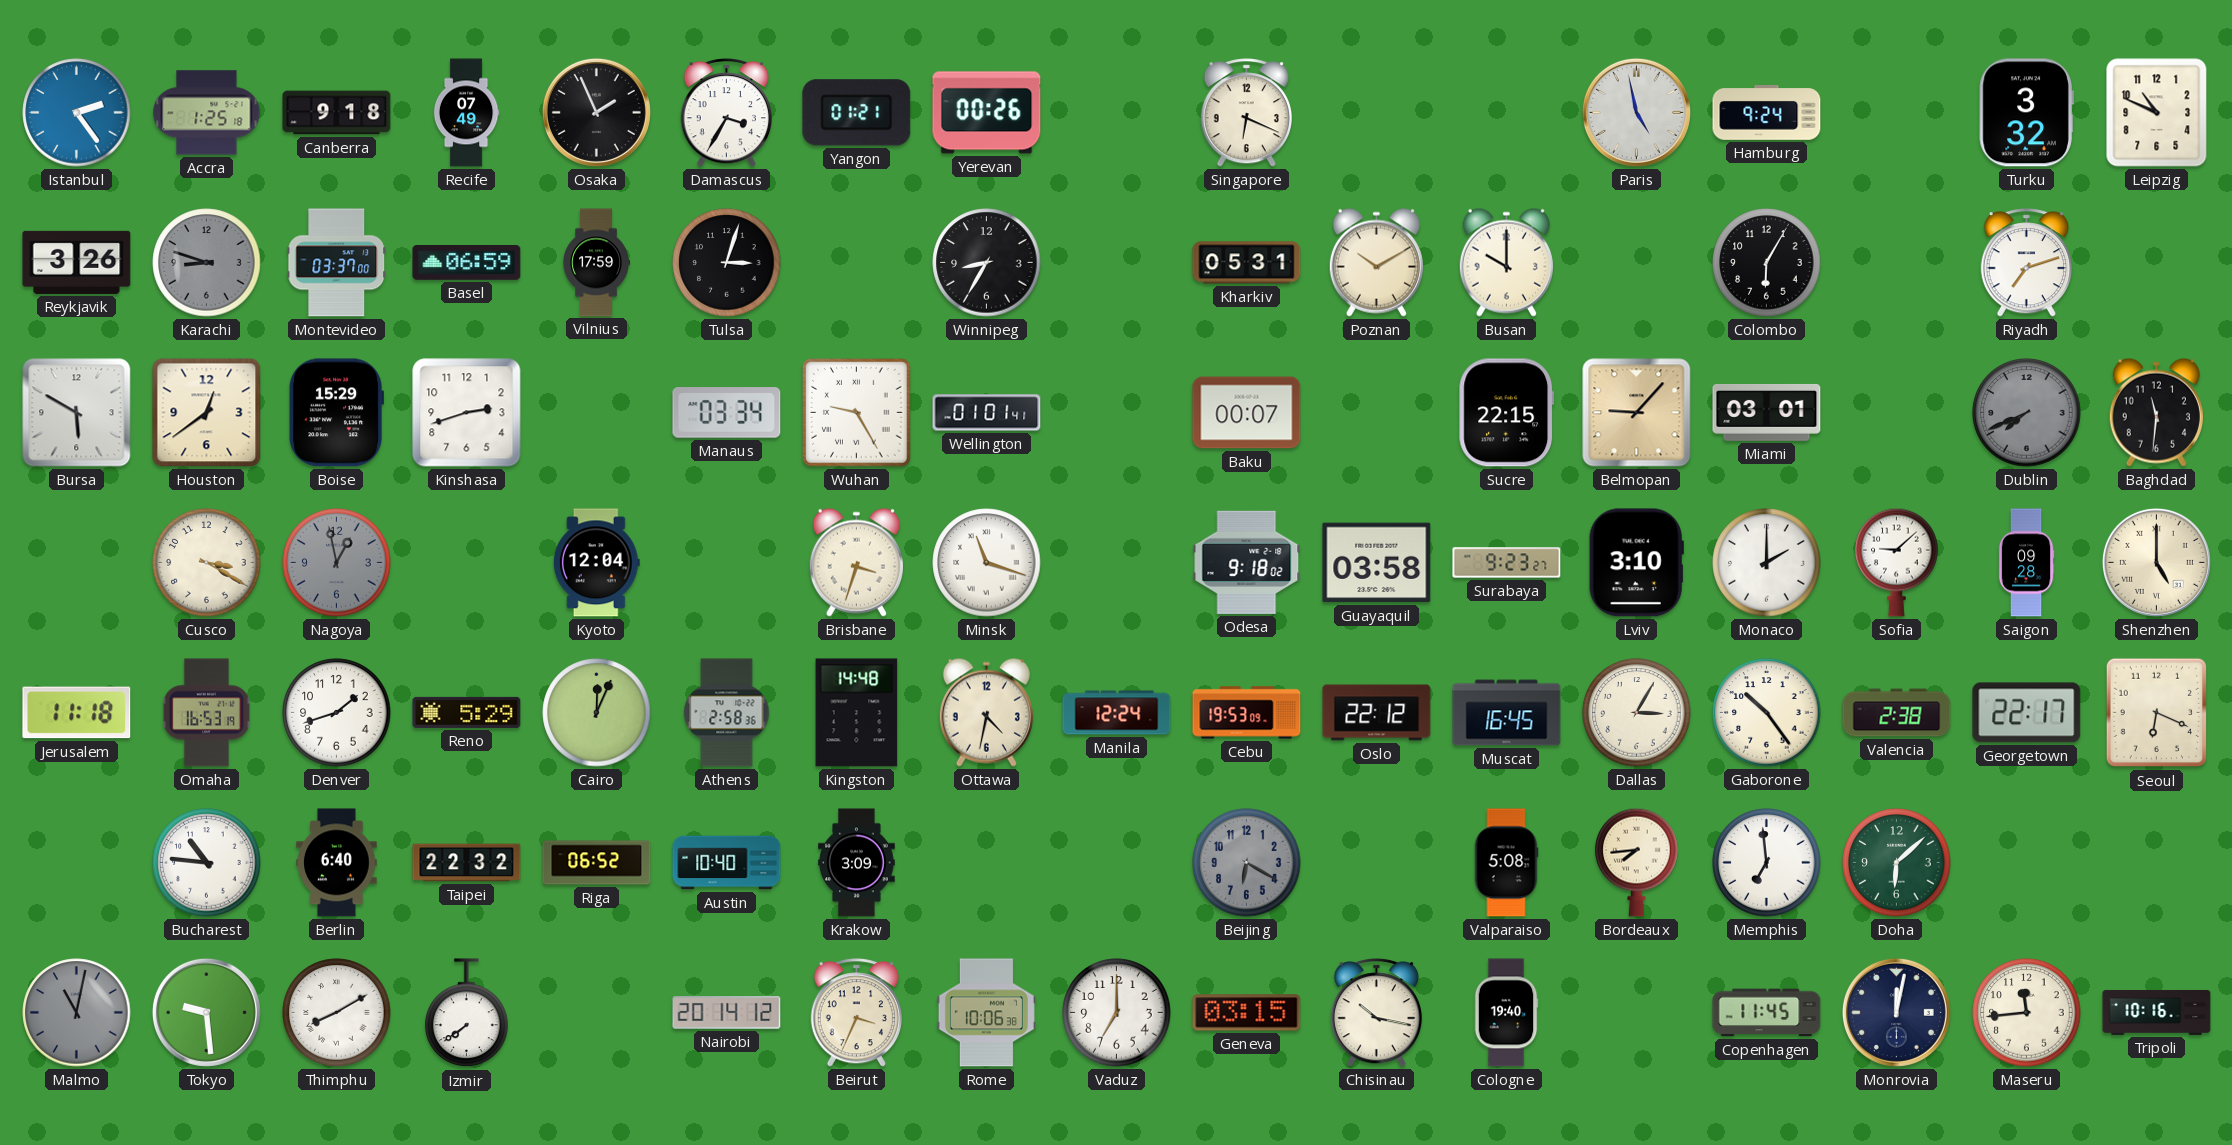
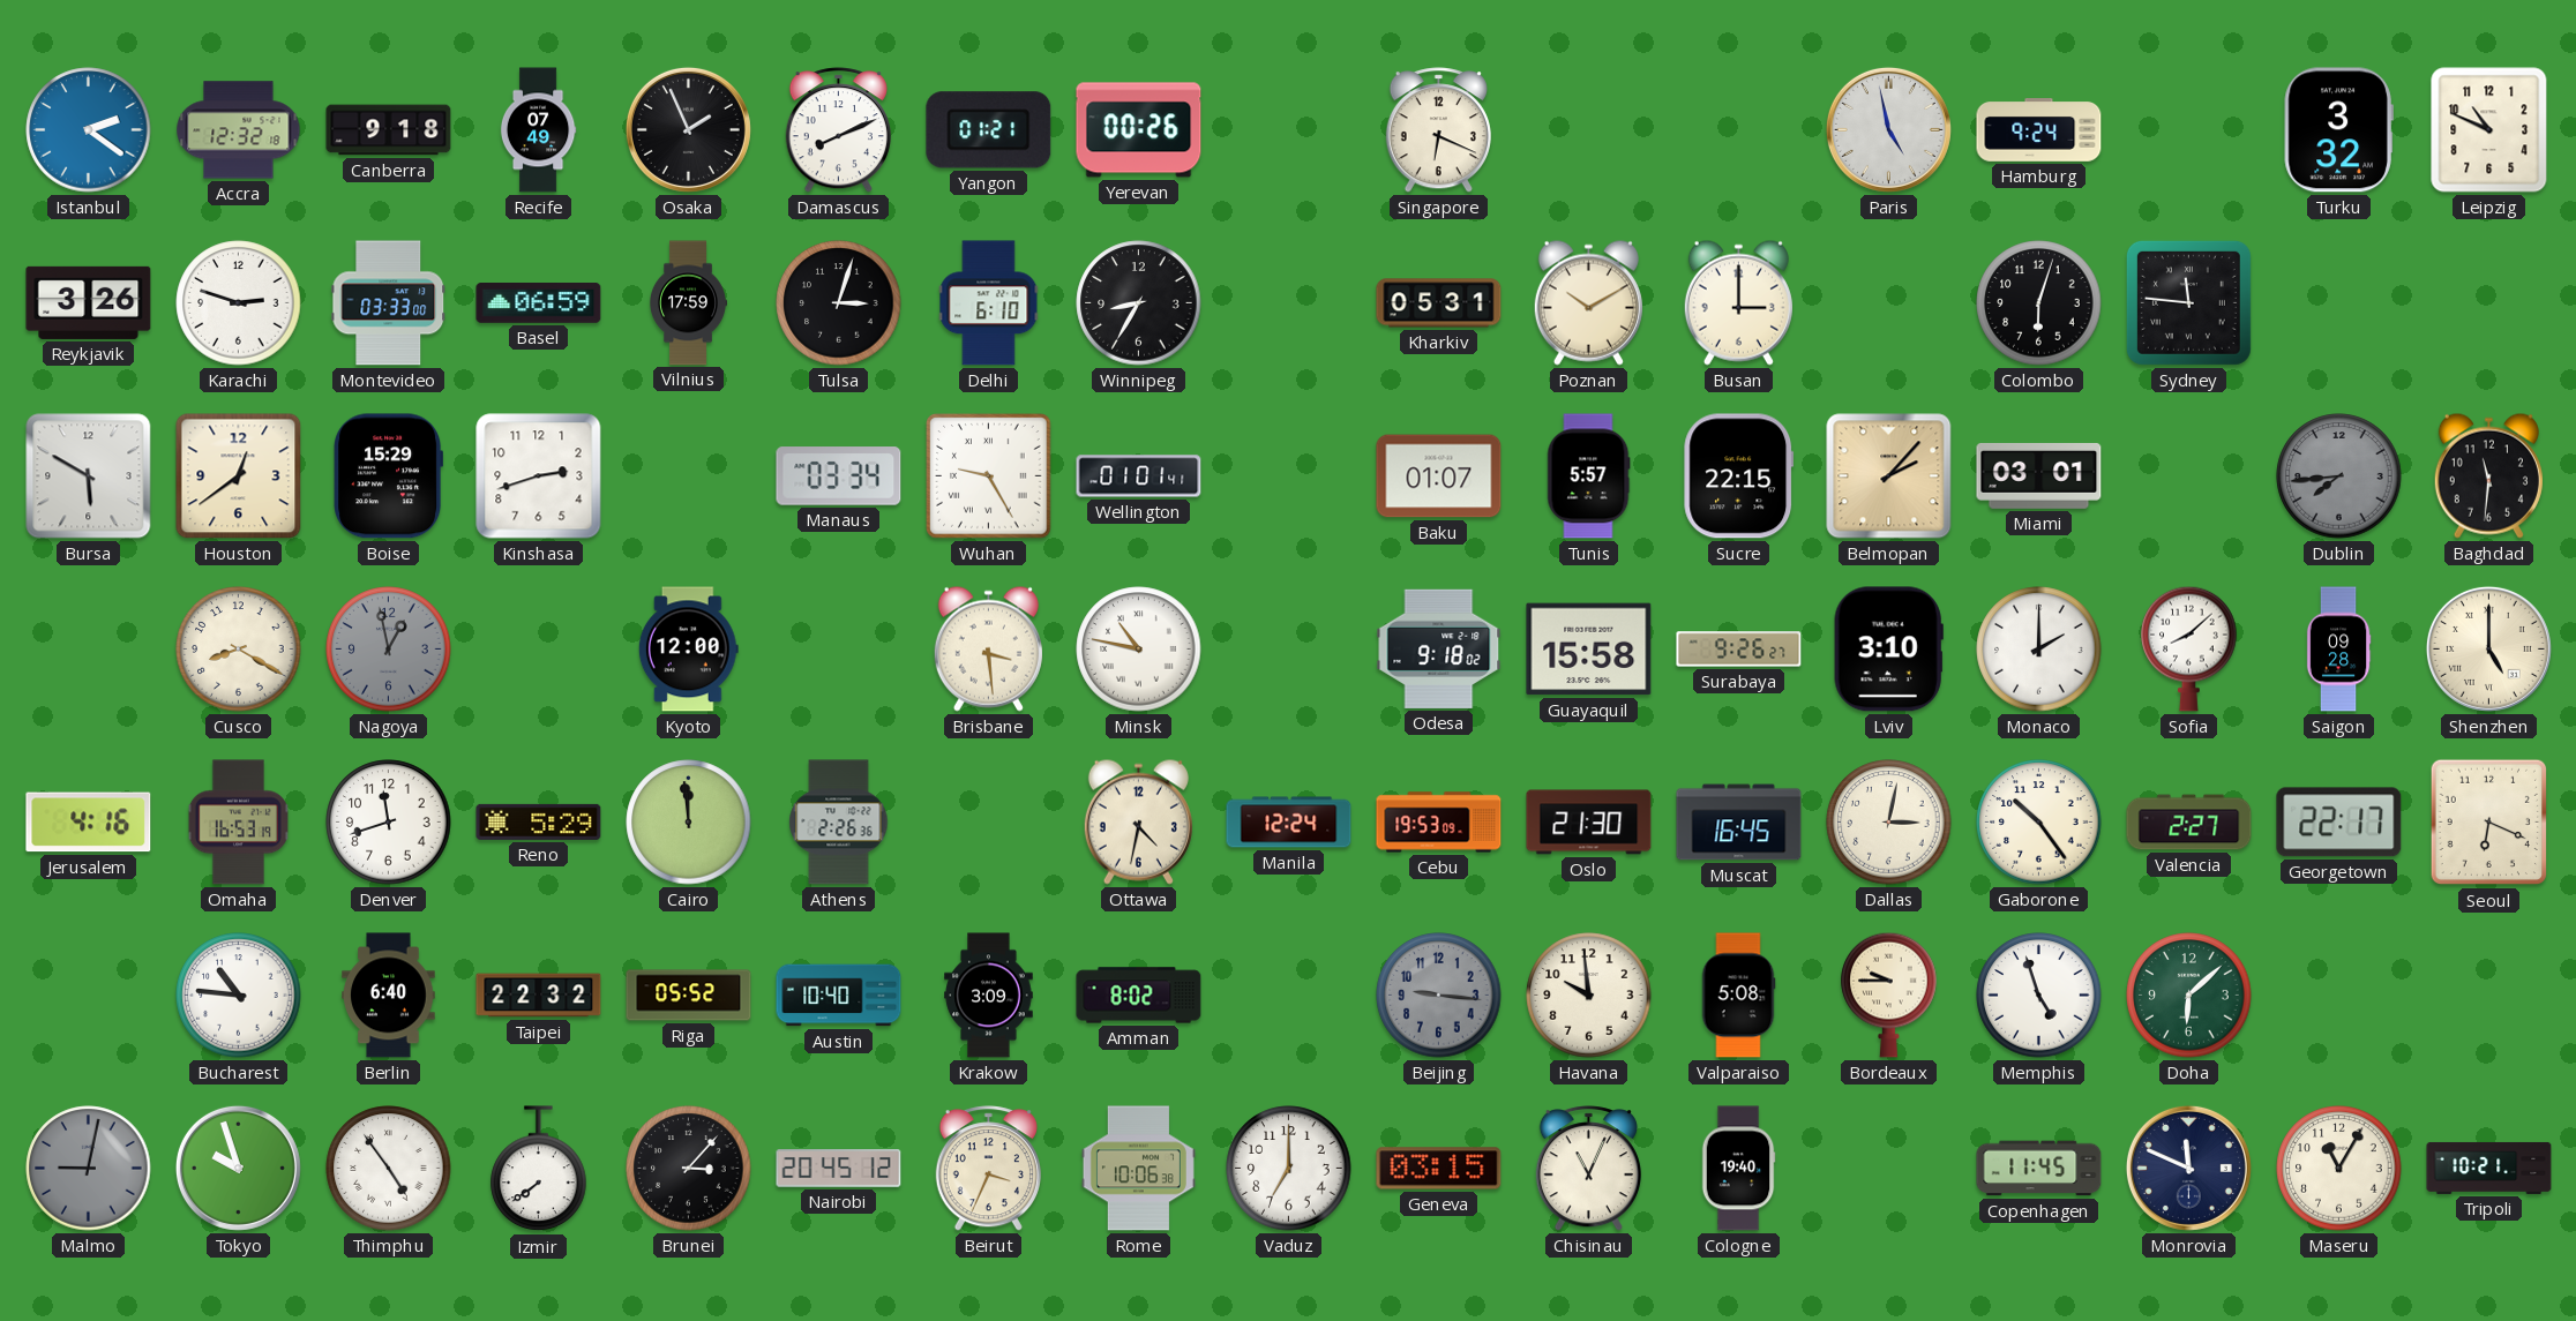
Istanbul: 2:24 -> 2:21
Accra: 1:25 -> 12:32
Damascus: 3:35 -> 8:11
Karachi: 8:48 -> 2:48
Karachi dial: grey -> white
Montevideo: 03:37 -> 03:33
Delhi: none -> 6:10
Busan: 10:00 -> 3:00
Colombo: 6:05 -> 6:03
Sydney: none -> 11:46
Riyadh: 7:12 -> none
Baku: 00:07 -> 01:07
Tunis: none -> 5:57
Belmopan: 9:07 -> 2:07
Dublin: 7:41 -> 7:44
Cusco: 3:20 -> 8:20
Kyoto: 12:04 -> 12:00
Brisbane: 3:33 -> 3:29
Minsk: 11:18 -> 10:47
Guayaquil: 03:58 -> 15:58
Surabaya: 9:23 -> 9:26
Sofia: 9:08 -> 8:08
Jerusalem: 11:18 -> 4:16
Denver: 1:42 -> 11:42
Cairo: 12:04 -> 11:59
Athens: 2:58 -> 2:26
Kingston: 14:48 -> none
Oslo: 22:12 -> 21:30
Dallas: 3:05 -> 3:02
Valencia: 2:38 -> 2:27
Riga: 06:52 -> 05:52
Amman: none -> 8:02
Beijing: 6:20 -> 9:16
Havana: none -> 9:59
Bordeaux: 7:44 -> 9:45
Memphis: 6:59 -> 4:57
Malmo: 11:02 -> 9:02
Tokyo: 9:29 -> 9:57
Thimphu: 8:10 -> 4:54
Brunei: none -> 3:07
Nairobi: 20:14 -> 20:45
Chisinau: 10:17 -> 11:04
Monrovia: 12:02 -> 11:49
Maseru: 11:44 -> 11:05
Tripoli: 10:16 -> 10:21
